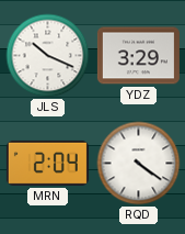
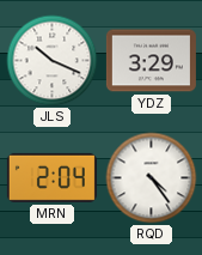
RQD: 4:21 -> 4:24
